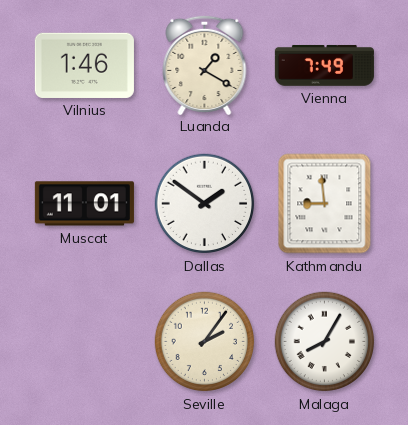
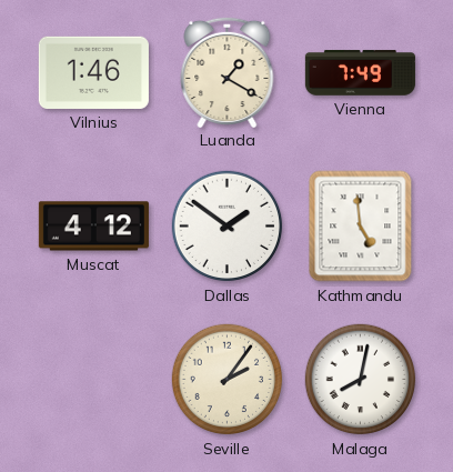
Muscat: 11:01 -> 4:12
Kathmandu: 8:59 -> 4:59
Malaga: 8:05 -> 8:02
